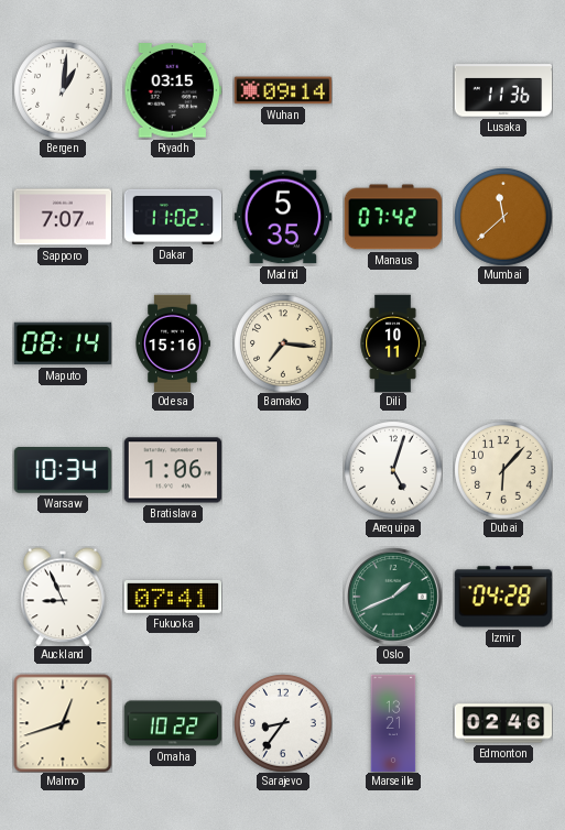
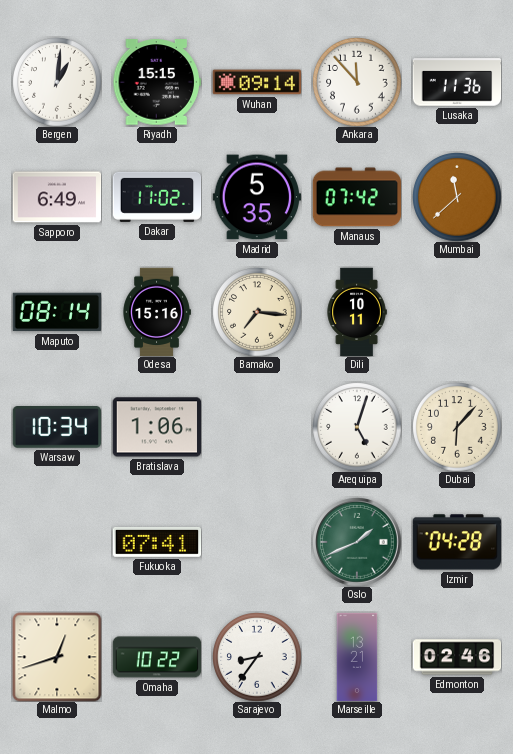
Riyadh: 03:15 -> 15:15
Ankara: none -> 11:53
Sapporo: 7:07 -> 6:49
Auckland: 8:56 -> none
